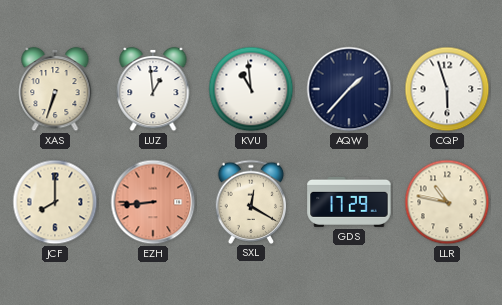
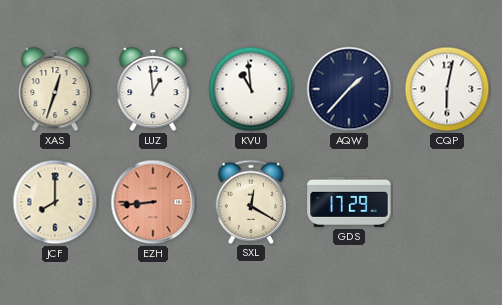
XAS: 6:33 -> 12:33
CQP: 5:57 -> 6:02
LLR: 10:47 -> none
